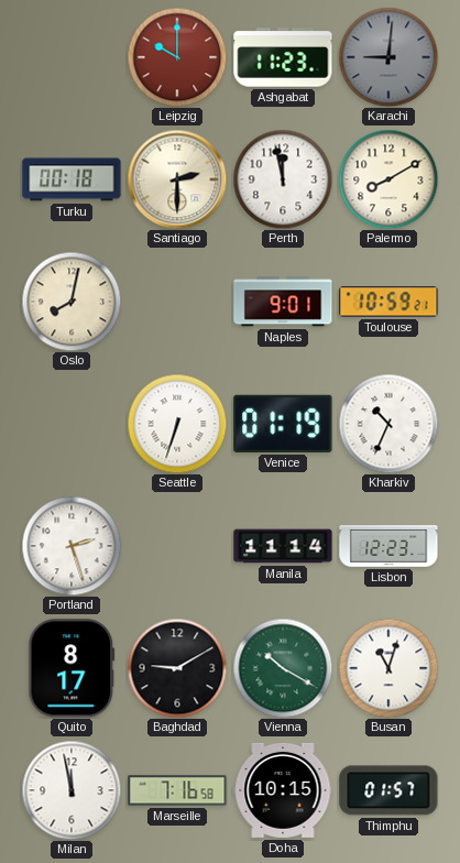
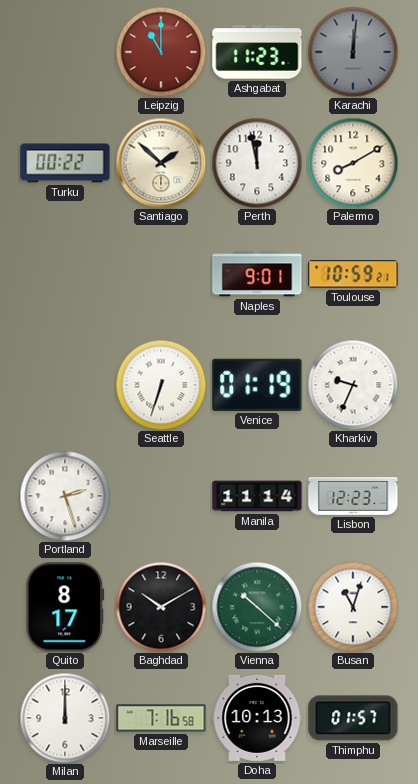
Leipzig: 10:00 -> 11:00
Karachi: 9:01 -> 12:01
Turku: 00:18 -> 00:22
Santiago: 2:30 -> 1:52
Oslo: 8:02 -> none
Kharkiv: 10:34 -> 9:34
Baghdad: 9:10 -> 10:10
Vienna: 10:20 -> 10:22
Milan: 11:58 -> 12:00
Doha: 10:15 -> 10:13
